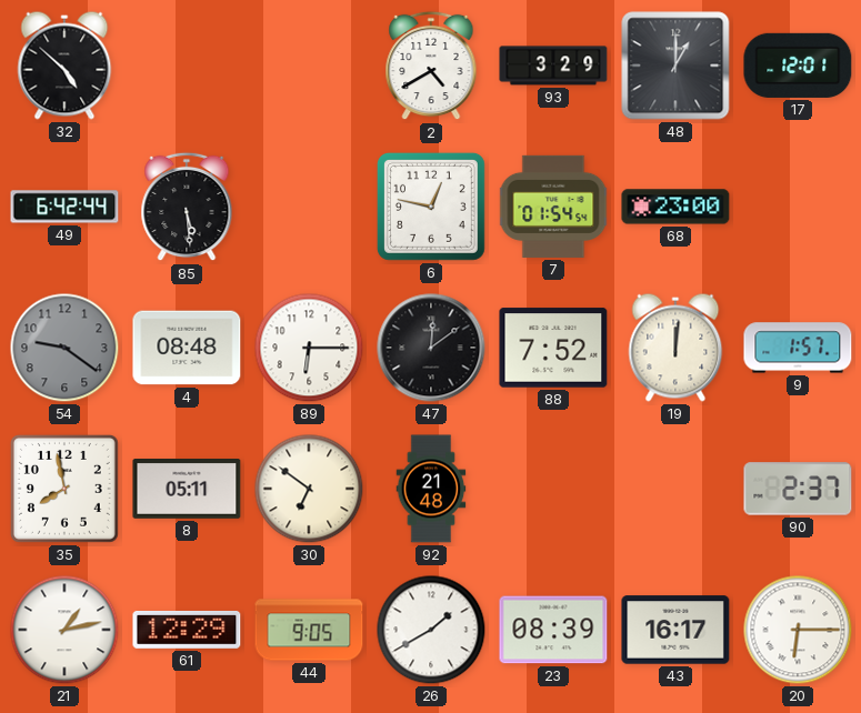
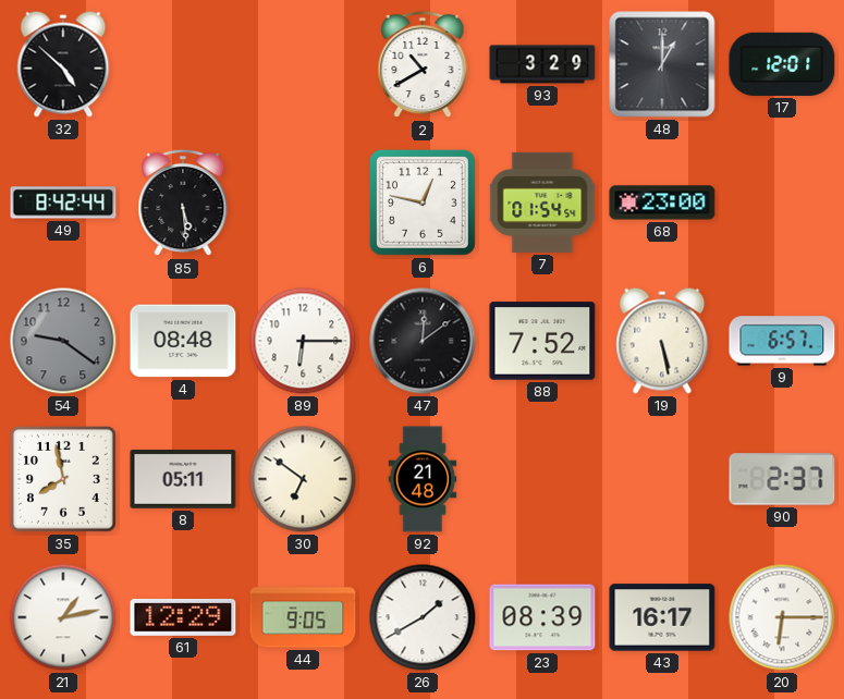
2: 4:40 -> 10:40
49: 6:42 -> 8:42
19: 12:01 -> 5:28
9: 1:57 -> 6:57
